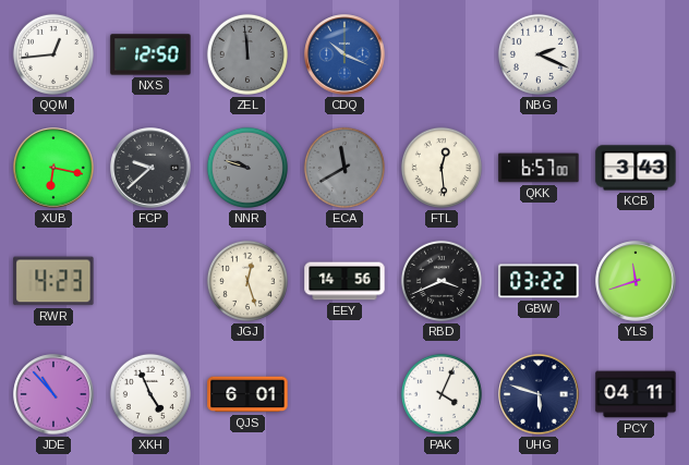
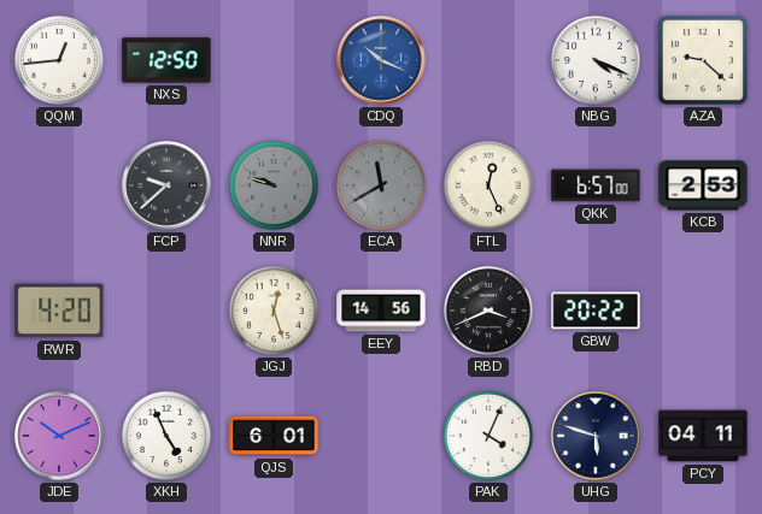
ZEL: 11:59 -> none
NBG: 2:19 -> 4:19
AZA: none -> 9:22
XUB: 6:17 -> none
FTL: 12:29 -> 12:26
KCB: 3:43 -> 2:53
RWR: 4:23 -> 4:20
GBW: 03:22 -> 20:22
YLS: 11:42 -> none
JDE: 10:53 -> 10:11
